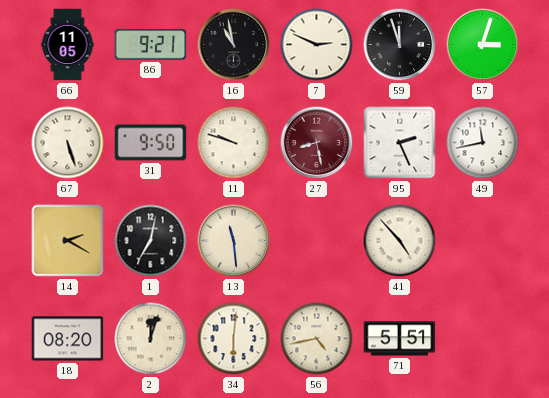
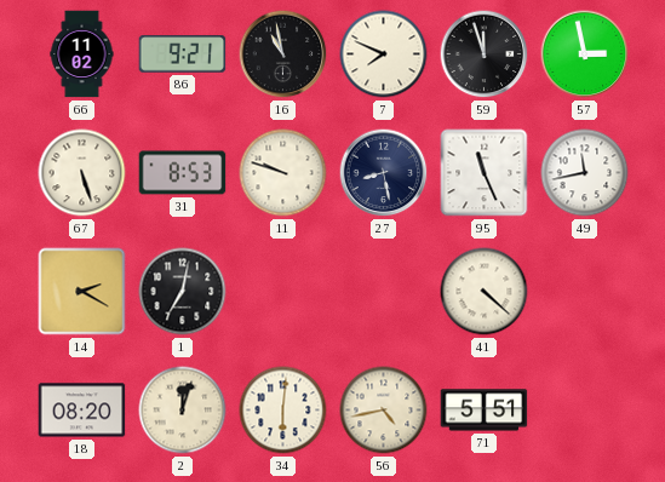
66: 11:05 -> 11:02
7: 2:49 -> 7:49
57: 3:03 -> 2:58
31: 9:50 -> 8:53
27 dial: burgundy -> navy
95: 2:26 -> 11:26
13: 11:29 -> none
41: 4:53 -> 4:22
